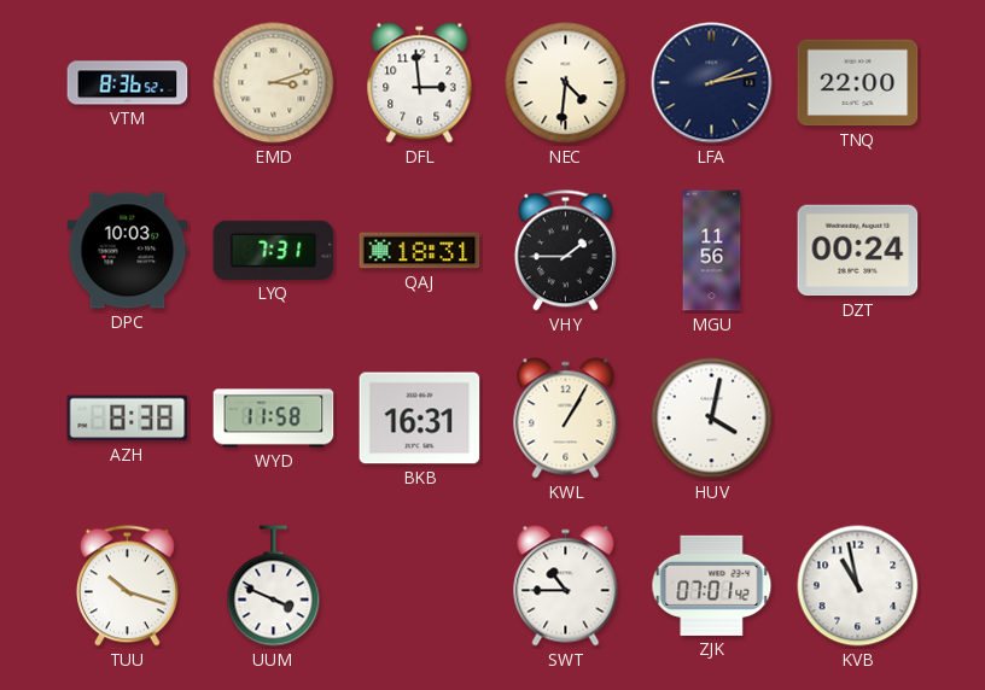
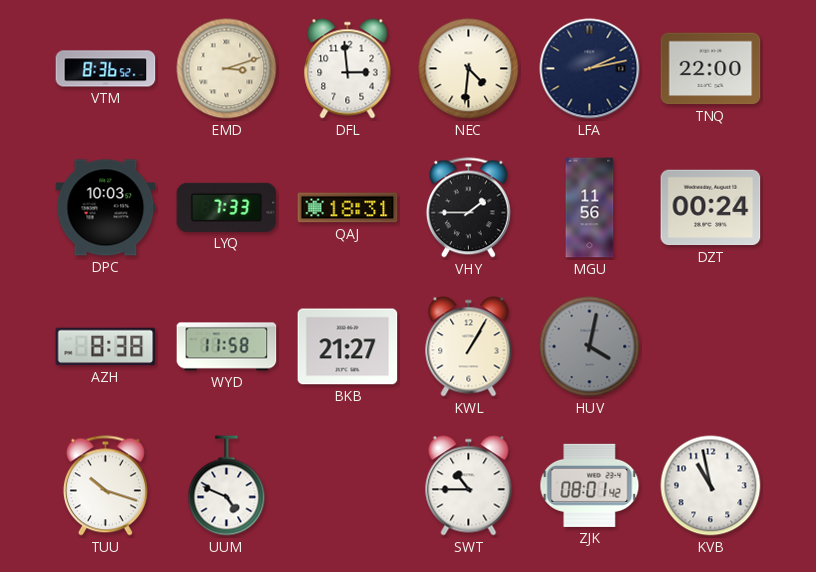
LYQ: 7:31 -> 7:33
BKB: 16:31 -> 21:27
HUV dial: white -> grey
UUM: 3:49 -> 4:49
ZJK: 07:01 -> 08:01
